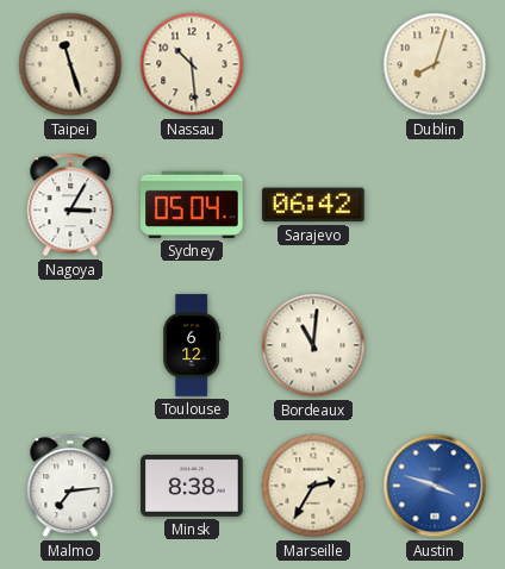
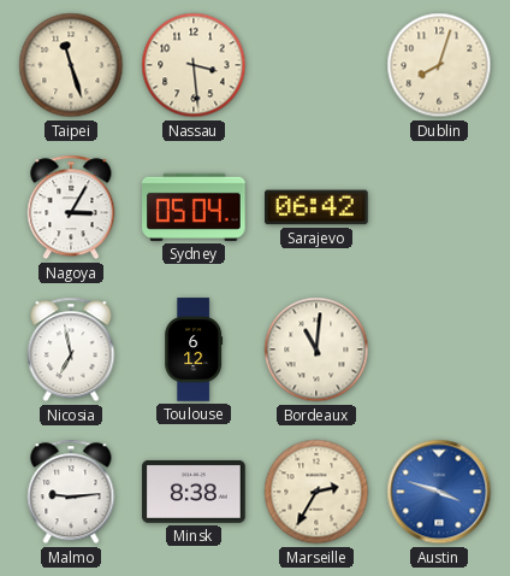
Nassau: 10:29 -> 3:29
Nicosia: none -> 6:58
Malmo: 7:14 -> 9:14
